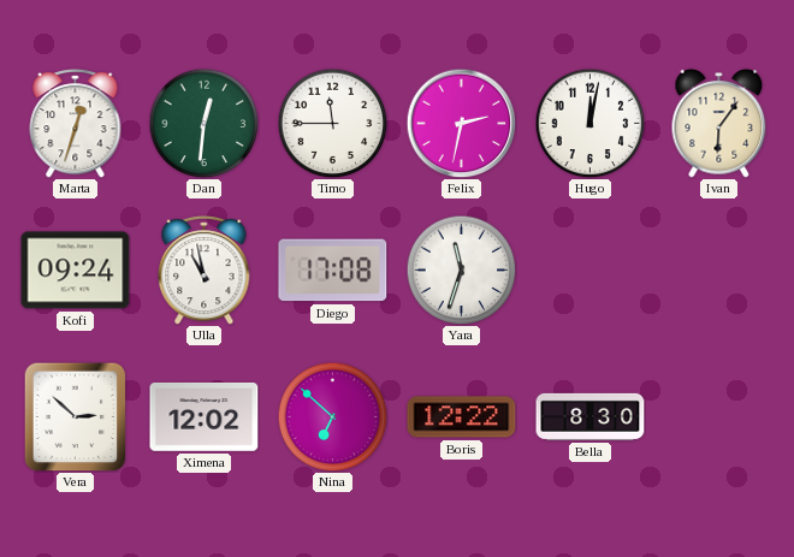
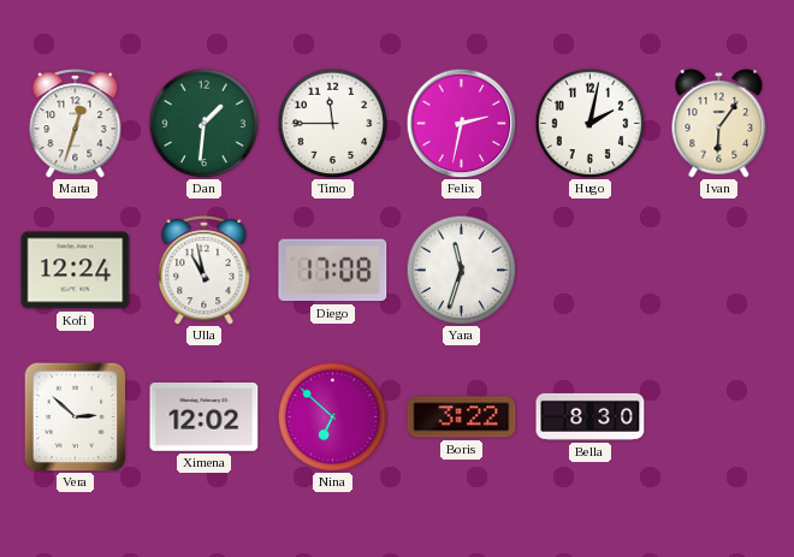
Dan: 12:31 -> 1:31
Hugo: 12:02 -> 2:02
Kofi: 09:24 -> 12:24
Boris: 12:22 -> 3:22
